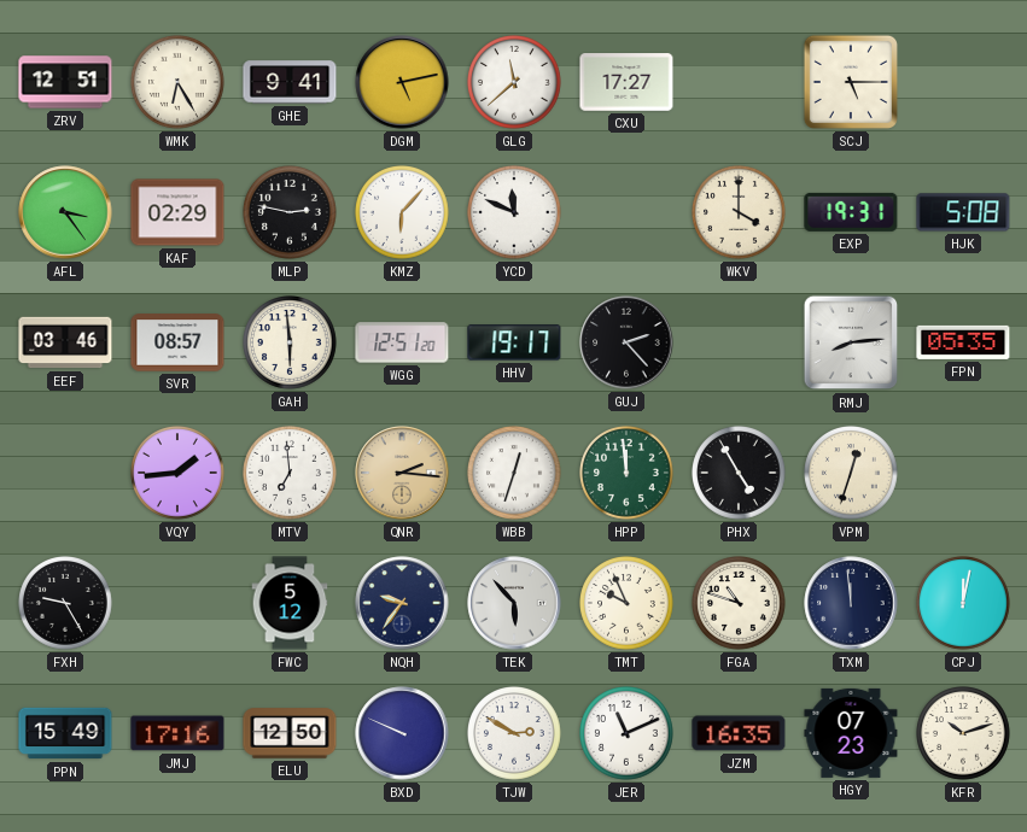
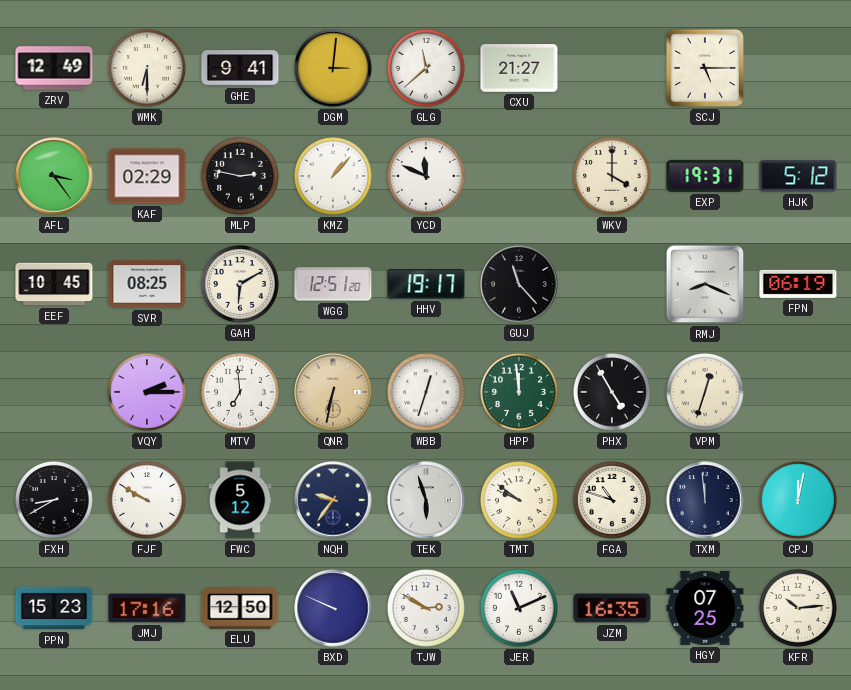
ZRV: 12:51 -> 12:49
WMK: 6:25 -> 6:30
DGM: 5:13 -> 3:01
CXU: 17:27 -> 21:27
KMZ: 6:07 -> 1:07
HJK: 5:08 -> 5:12
EEF: 03:46 -> 10:45
SVR: 08:57 -> 08:25
GAH: 5:59 -> 6:10
GUJ: 2:23 -> 11:23
RMJ: 8:14 -> 8:19
FPN: 05:35 -> 06:19
VQY: 1:44 -> 2:15
QNR: 2:16 -> 6:32
FXH: 9:25 -> 8:40
FJF: none -> 9:50
TEK: 5:53 -> 5:57
TMT: 9:56 -> 9:51
PPN: 15:49 -> 15:23
HGY: 07:23 -> 07:25
KFR: 10:12 -> 10:14
